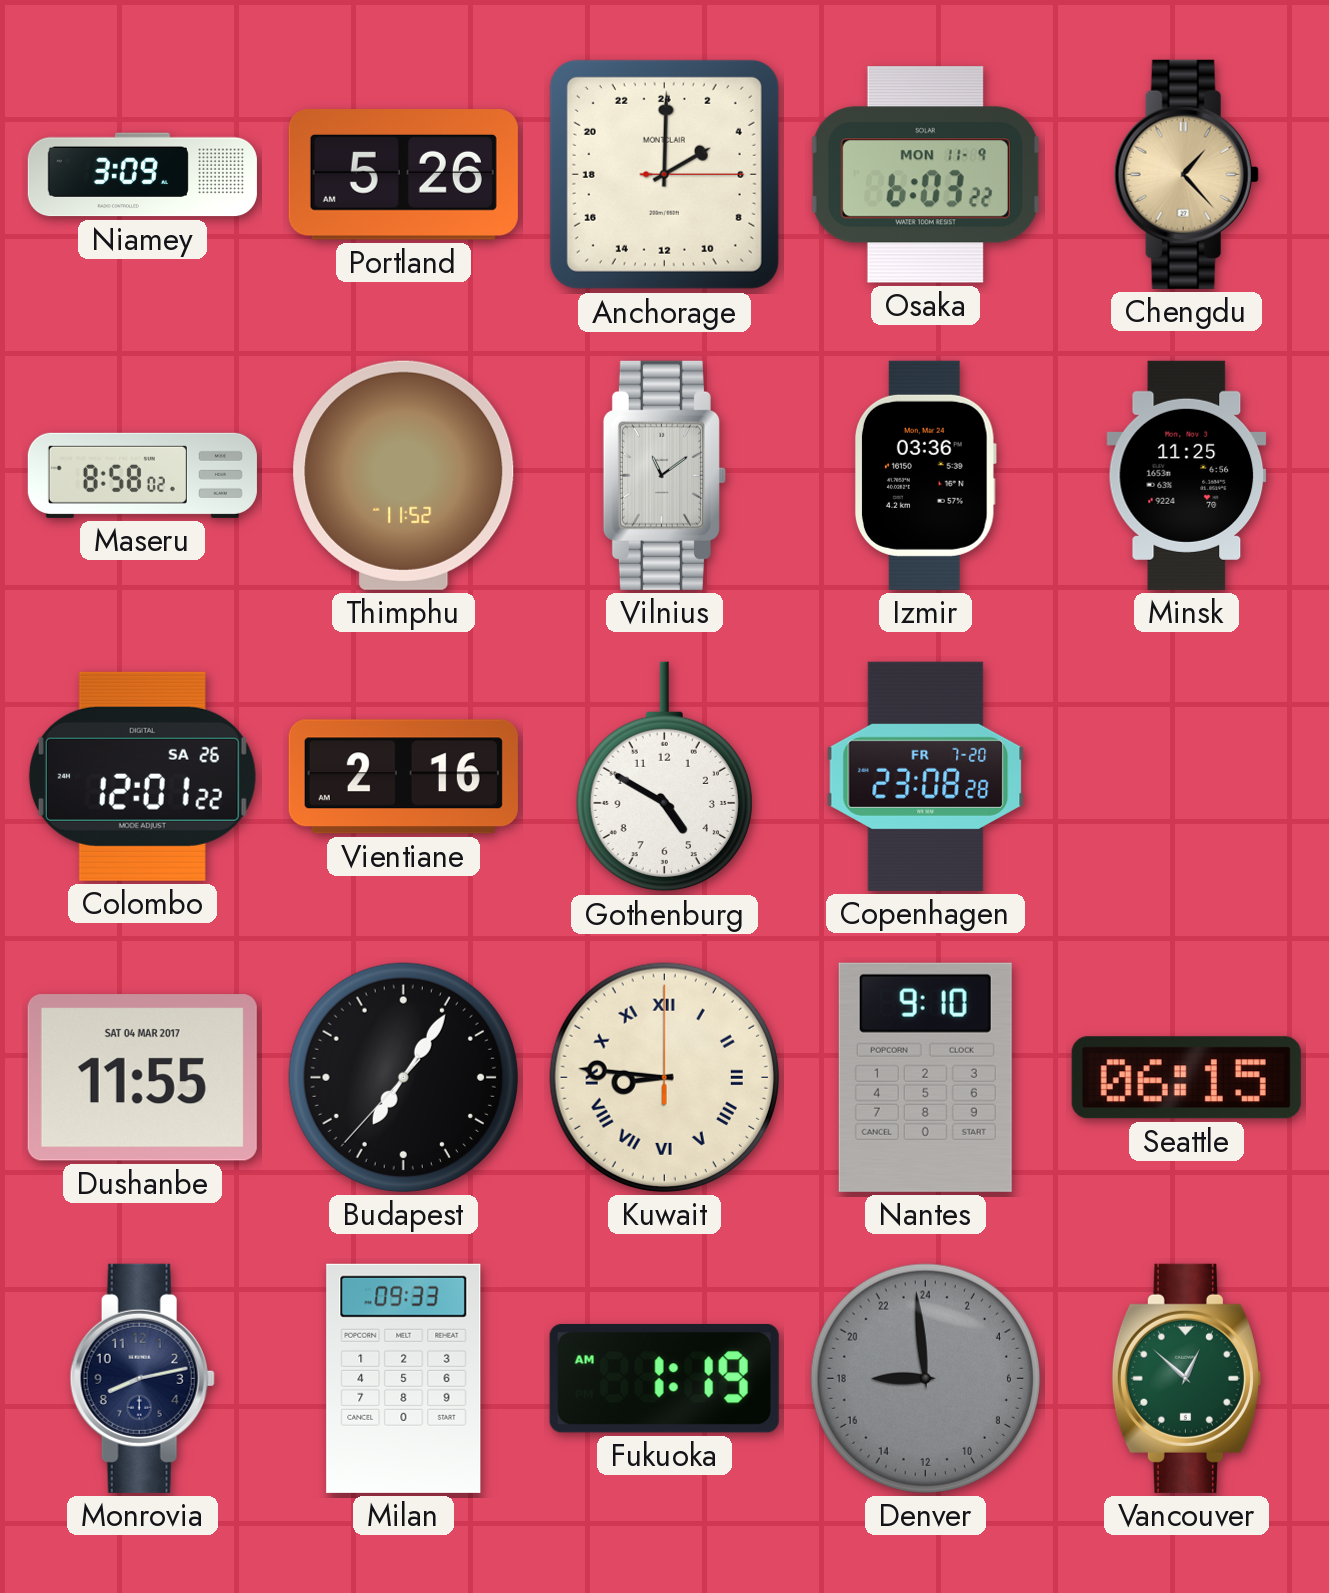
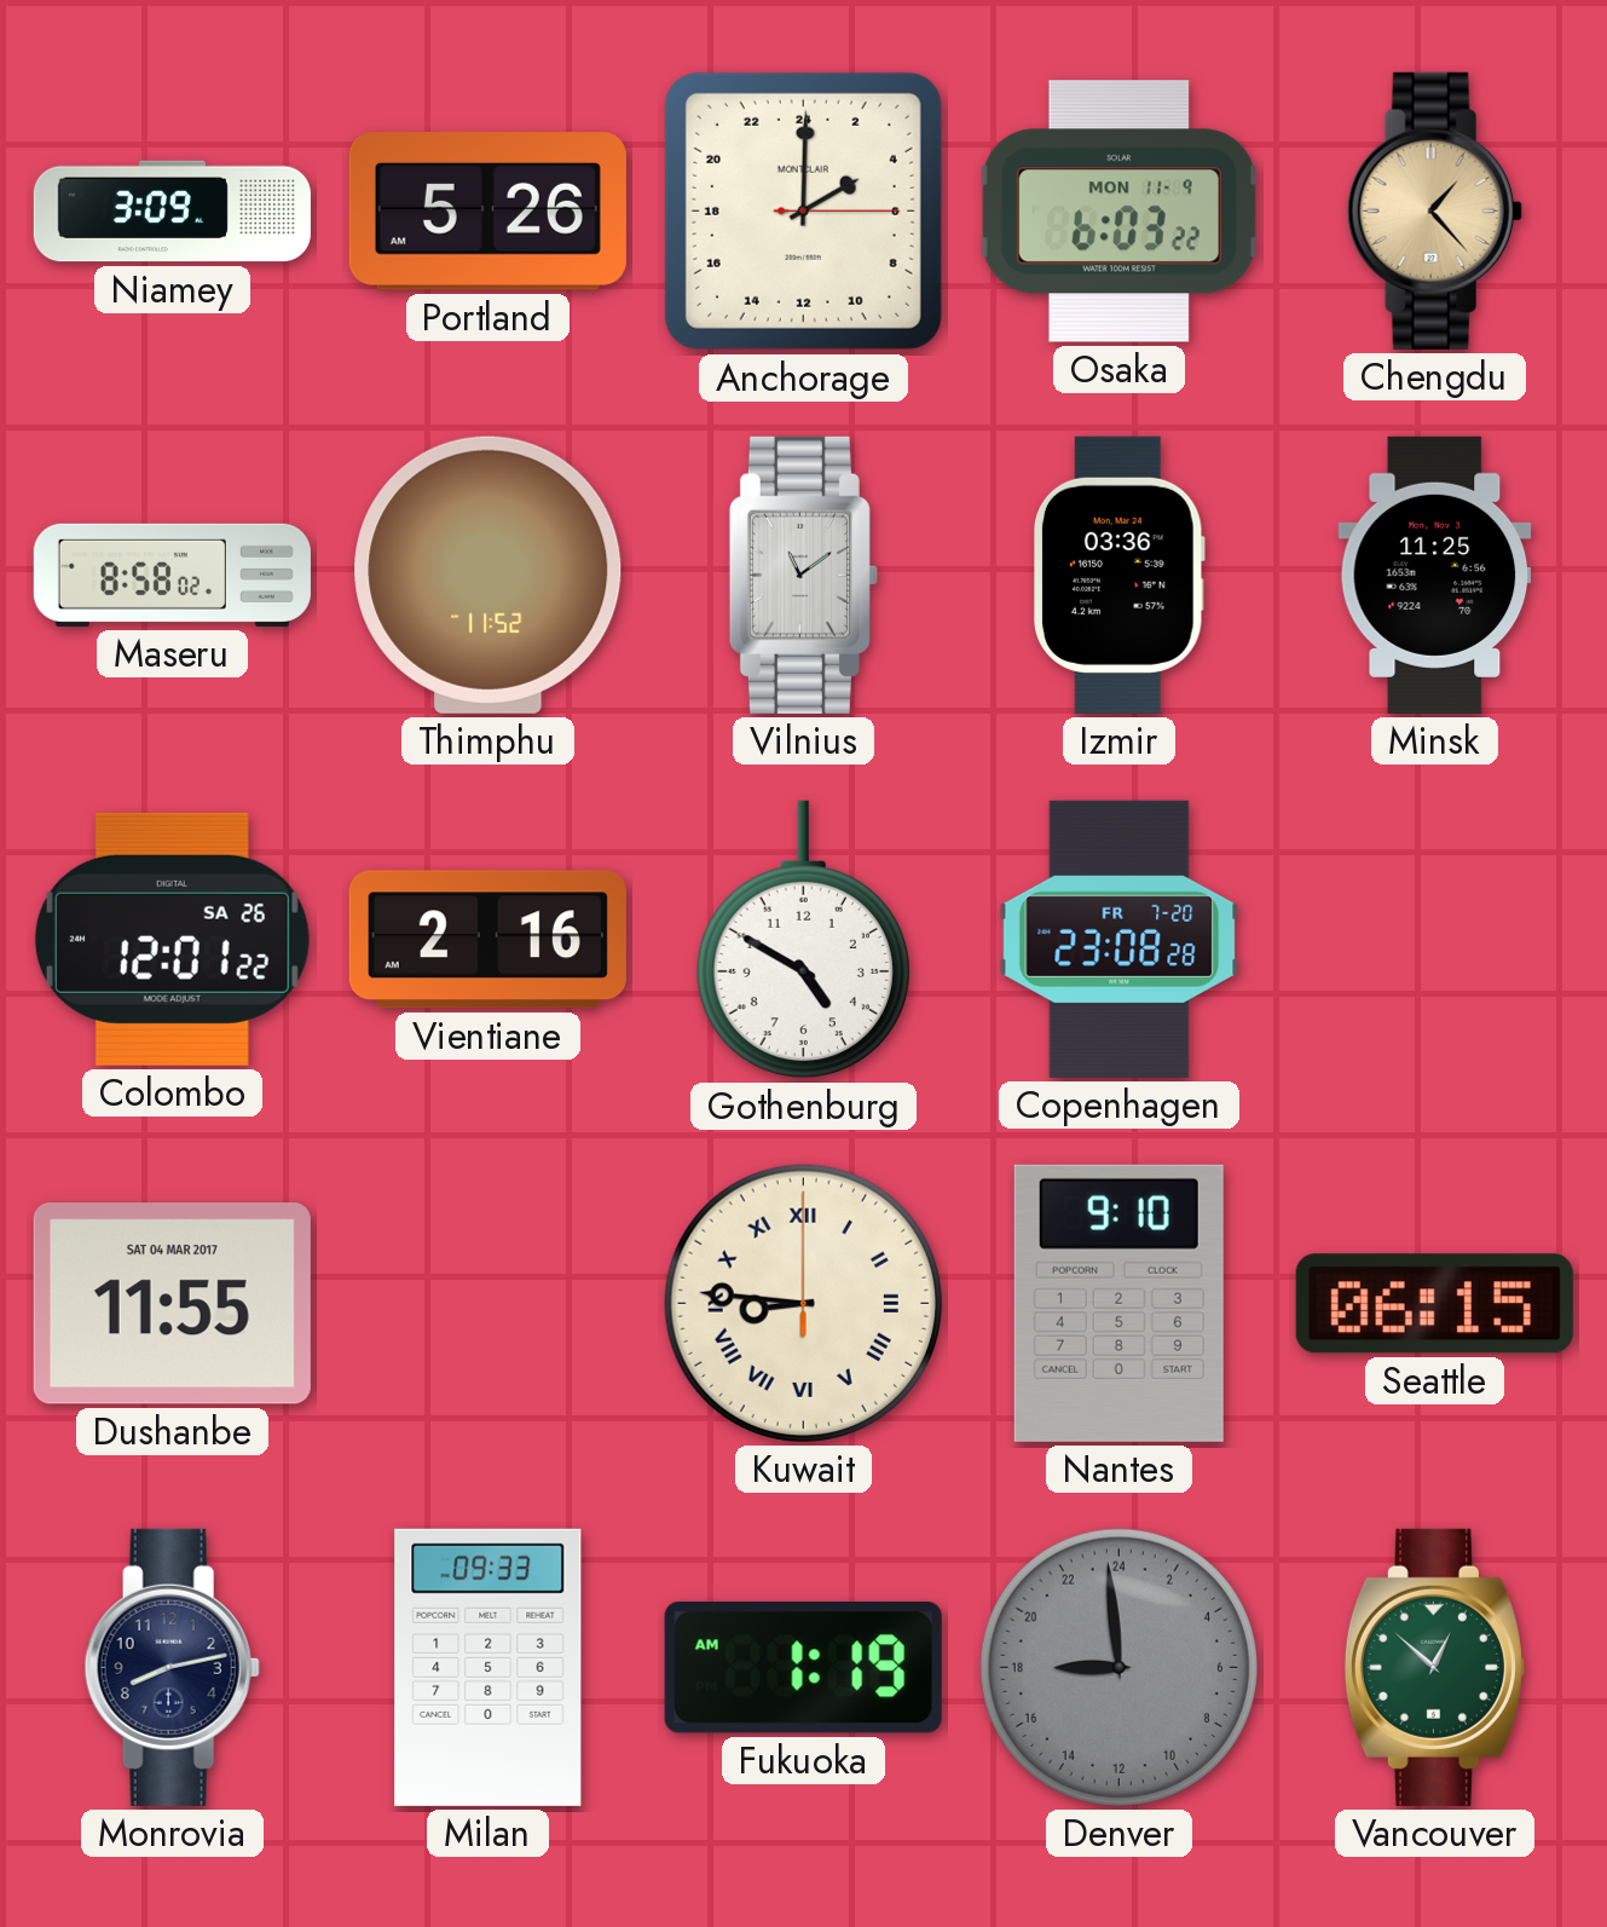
Budapest: 7:05 -> none
